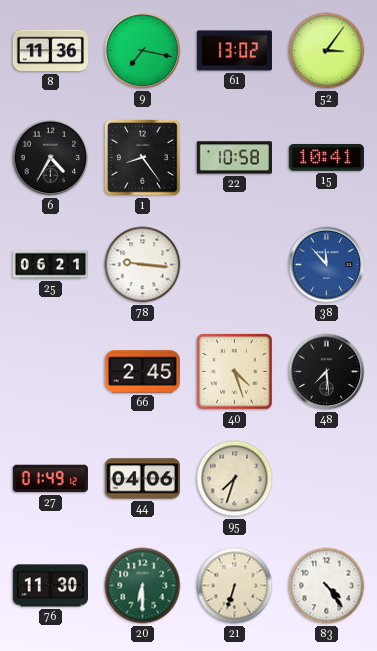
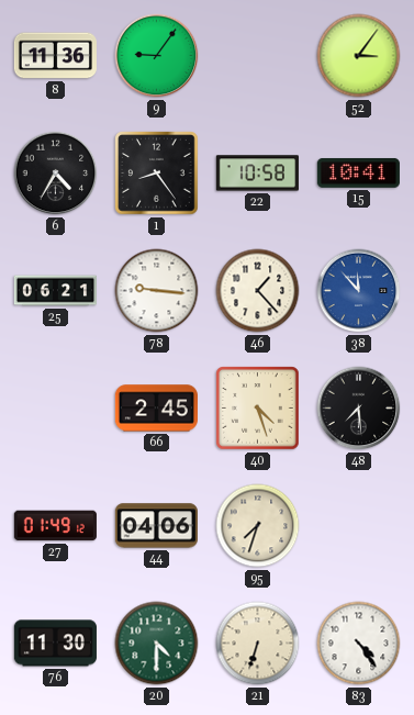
9: 7:17 -> 9:06
61: 13:02 -> none
46: none -> 1:23
20: 6:30 -> 4:30
